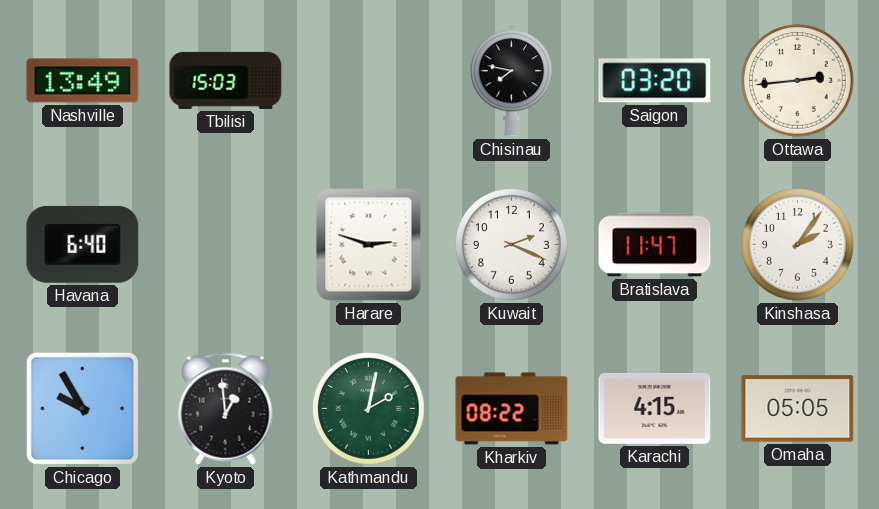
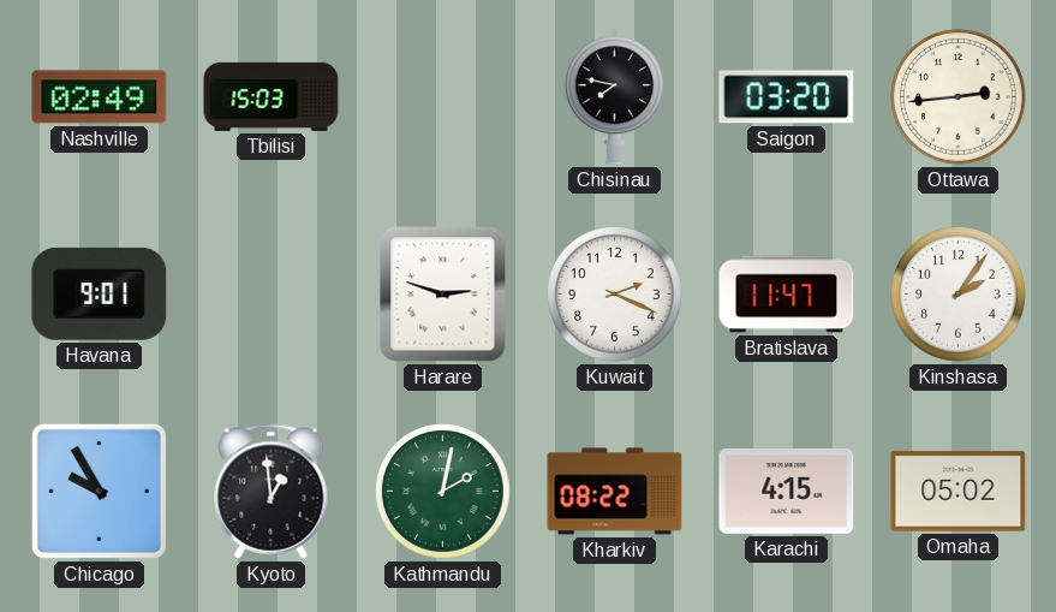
Nashville: 13:49 -> 02:49
Havana: 6:40 -> 9:01
Omaha: 05:05 -> 05:02
